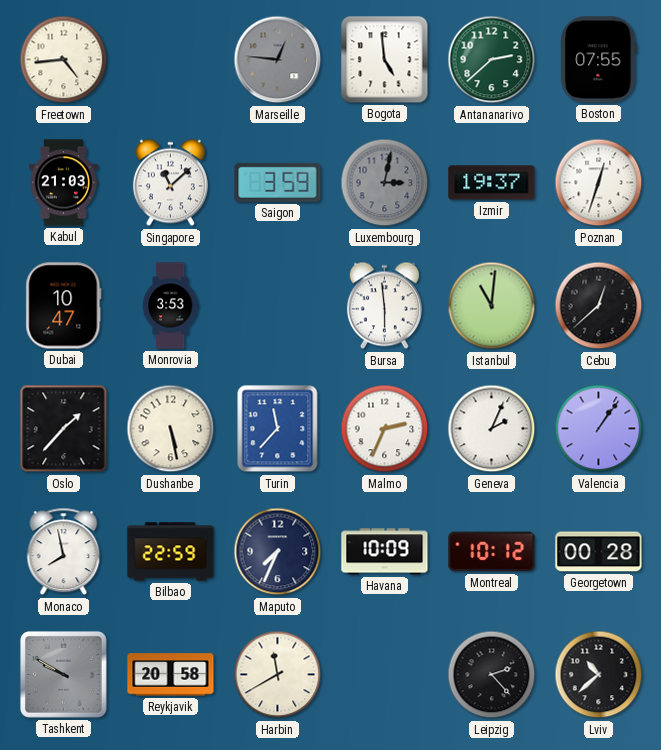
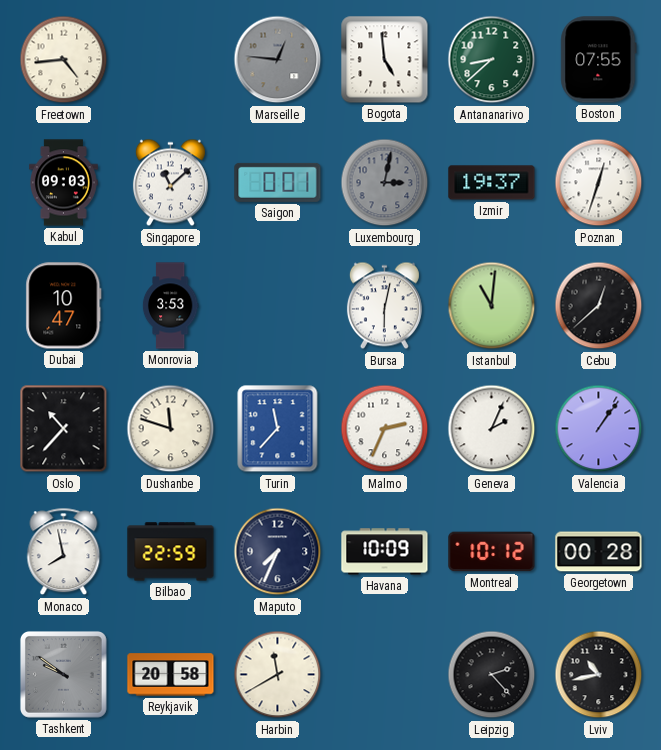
Antananarivo: 2:38 -> 8:38
Kabul: 21:03 -> 09:03
Saigon: 3:59 -> 0:01
Bursa: 5:59 -> 6:02
Oslo: 1:37 -> 10:37
Dushanbe: 5:28 -> 11:48
Tashkent: 9:50 -> 9:51
Lviv: 10:38 -> 10:43
